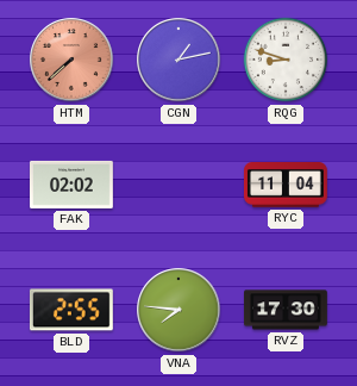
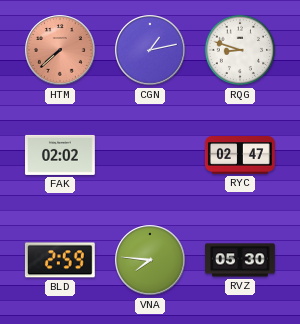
RYC: 11:04 -> 02:47
BLD: 2:55 -> 2:59
RVZ: 17:30 -> 05:30
